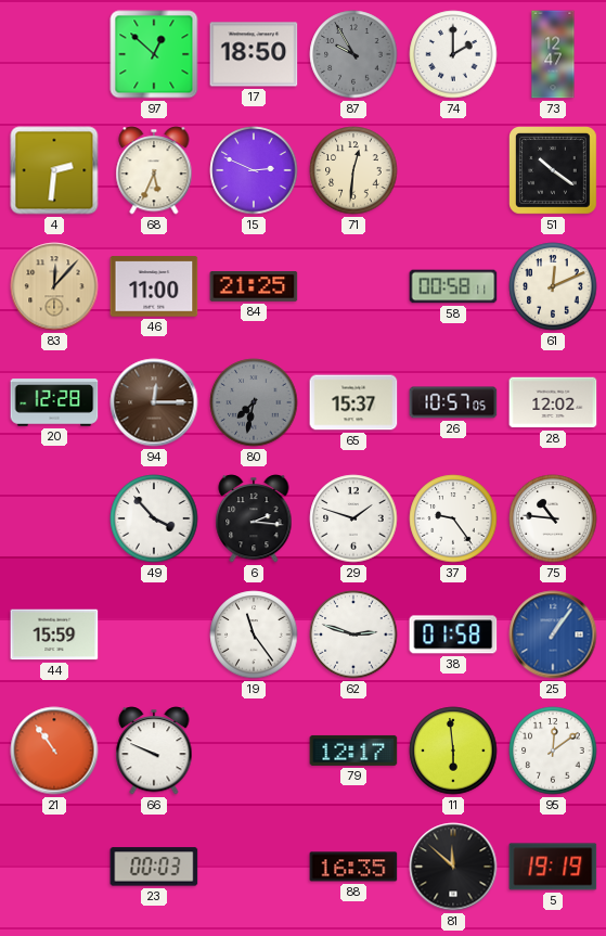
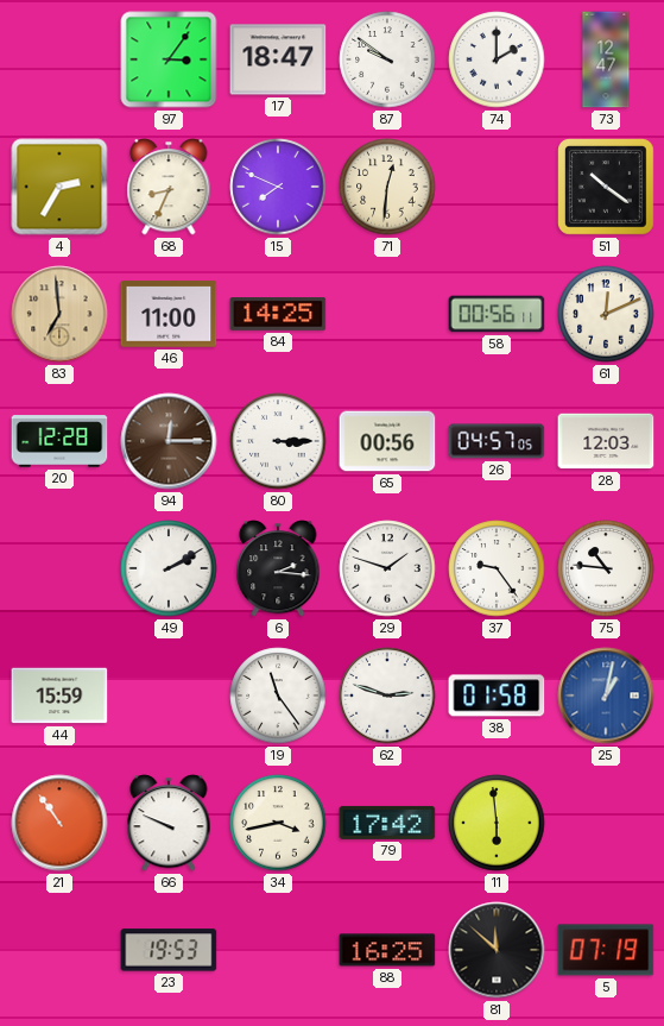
97: 12:52 -> 3:06
17: 18:50 -> 18:47
87: 9:55 -> 9:51
87 dial: grey -> white
4: 2:31 -> 2:35
68: 5:34 -> 8:34
15: 2:49 -> 7:49
83: 12:07 -> 6:59
84: 21:25 -> 14:25
58: 00:58 -> 00:56
80: 7:32 -> 3:15
80 dial: grey -> white
65: 15:37 -> 00:56
26: 10:57 -> 04:57
28: 12:02 -> 12:03
49: 3:53 -> 2:10
25: 1:06 -> 1:02
34: none -> 3:43
79: 12:17 -> 17:42
95: 12:09 -> none
23: 00:03 -> 19:53
88: 16:35 -> 16:25
5: 19:19 -> 07:19
